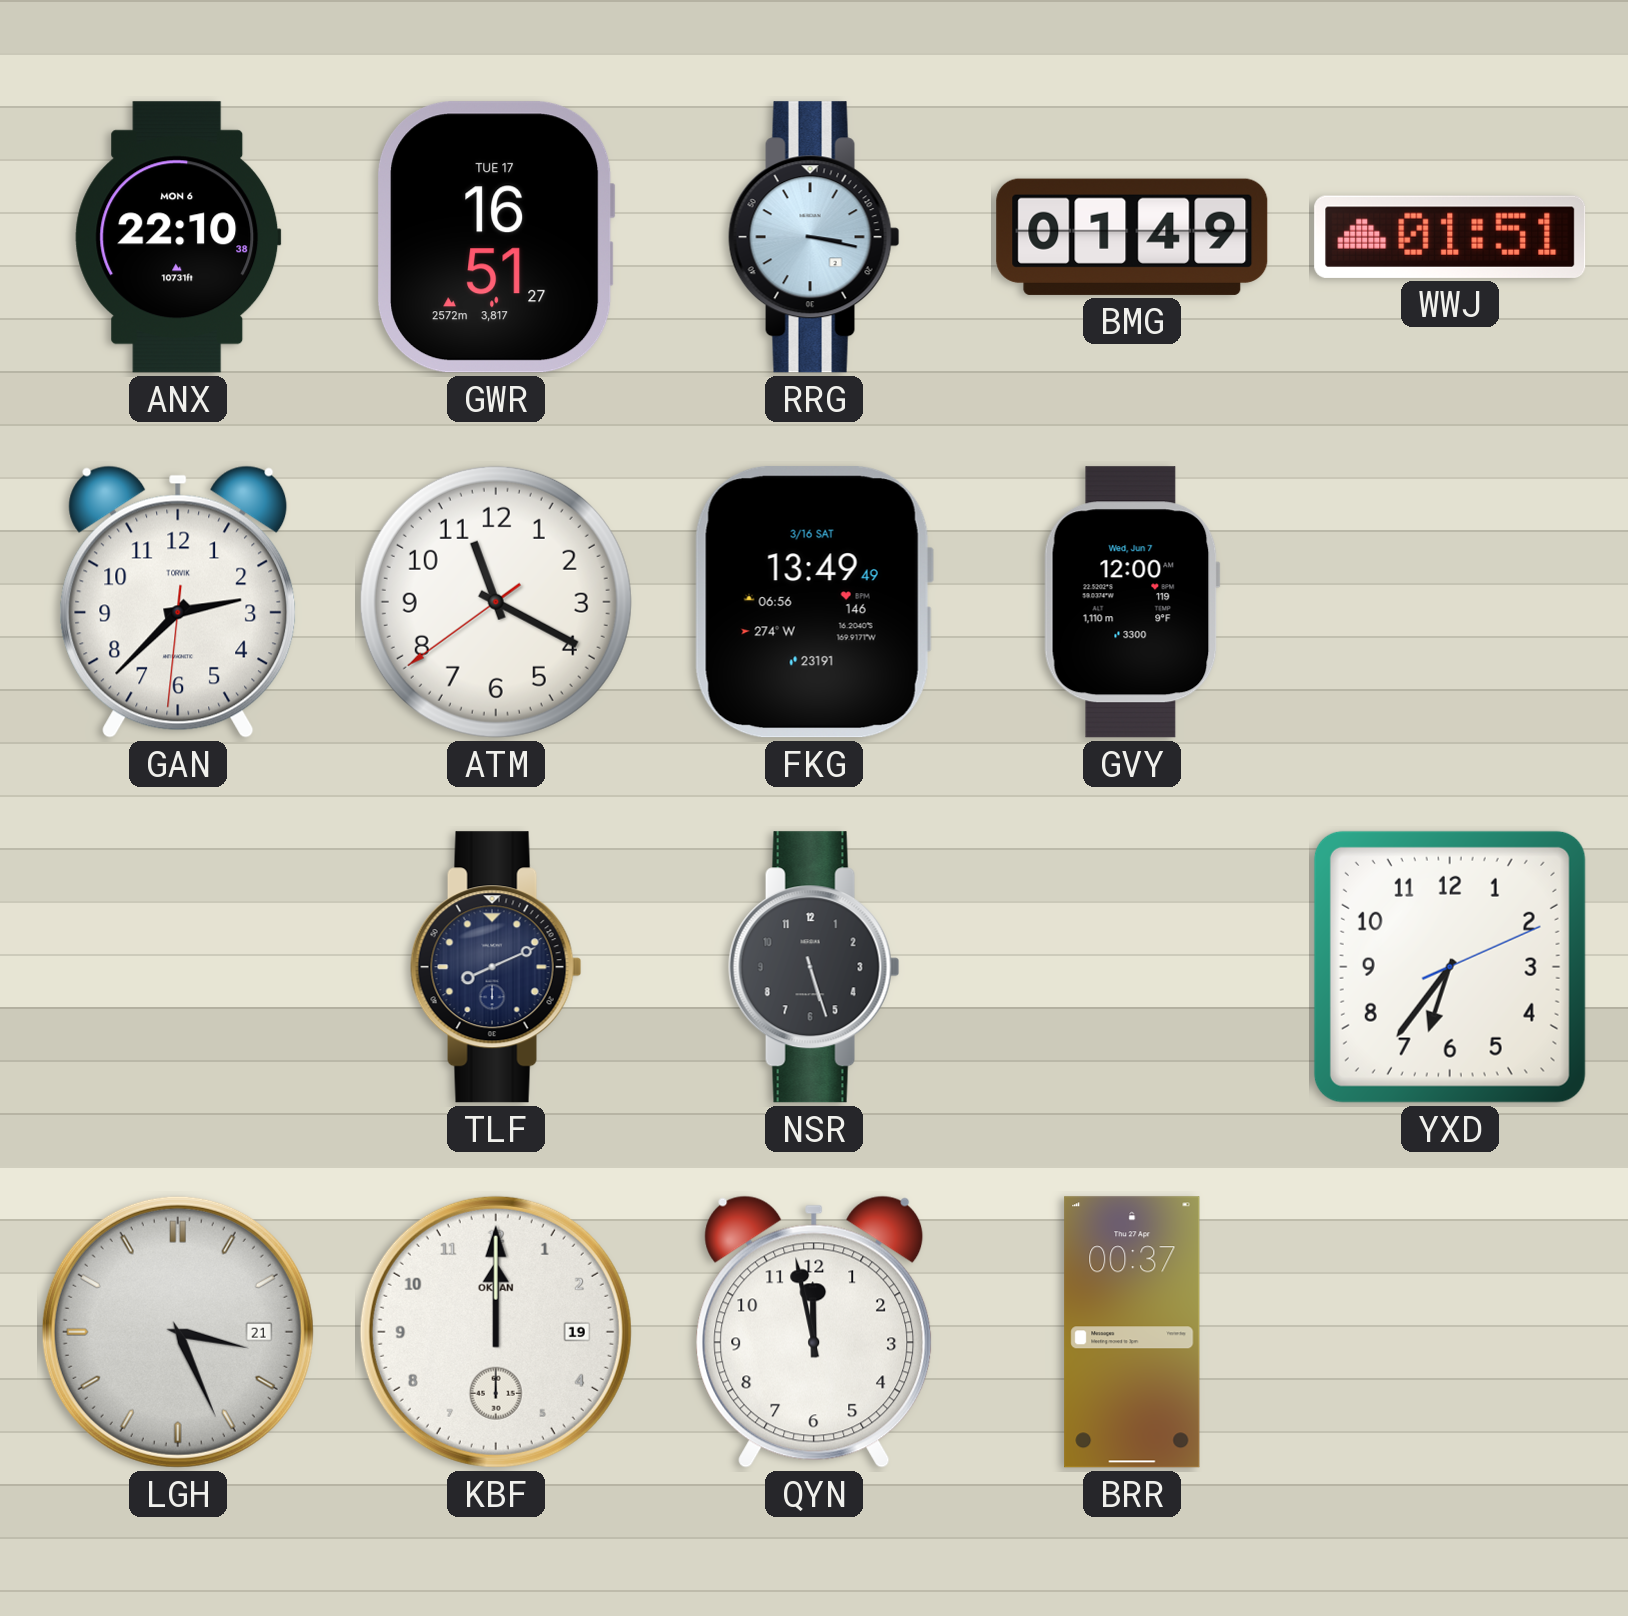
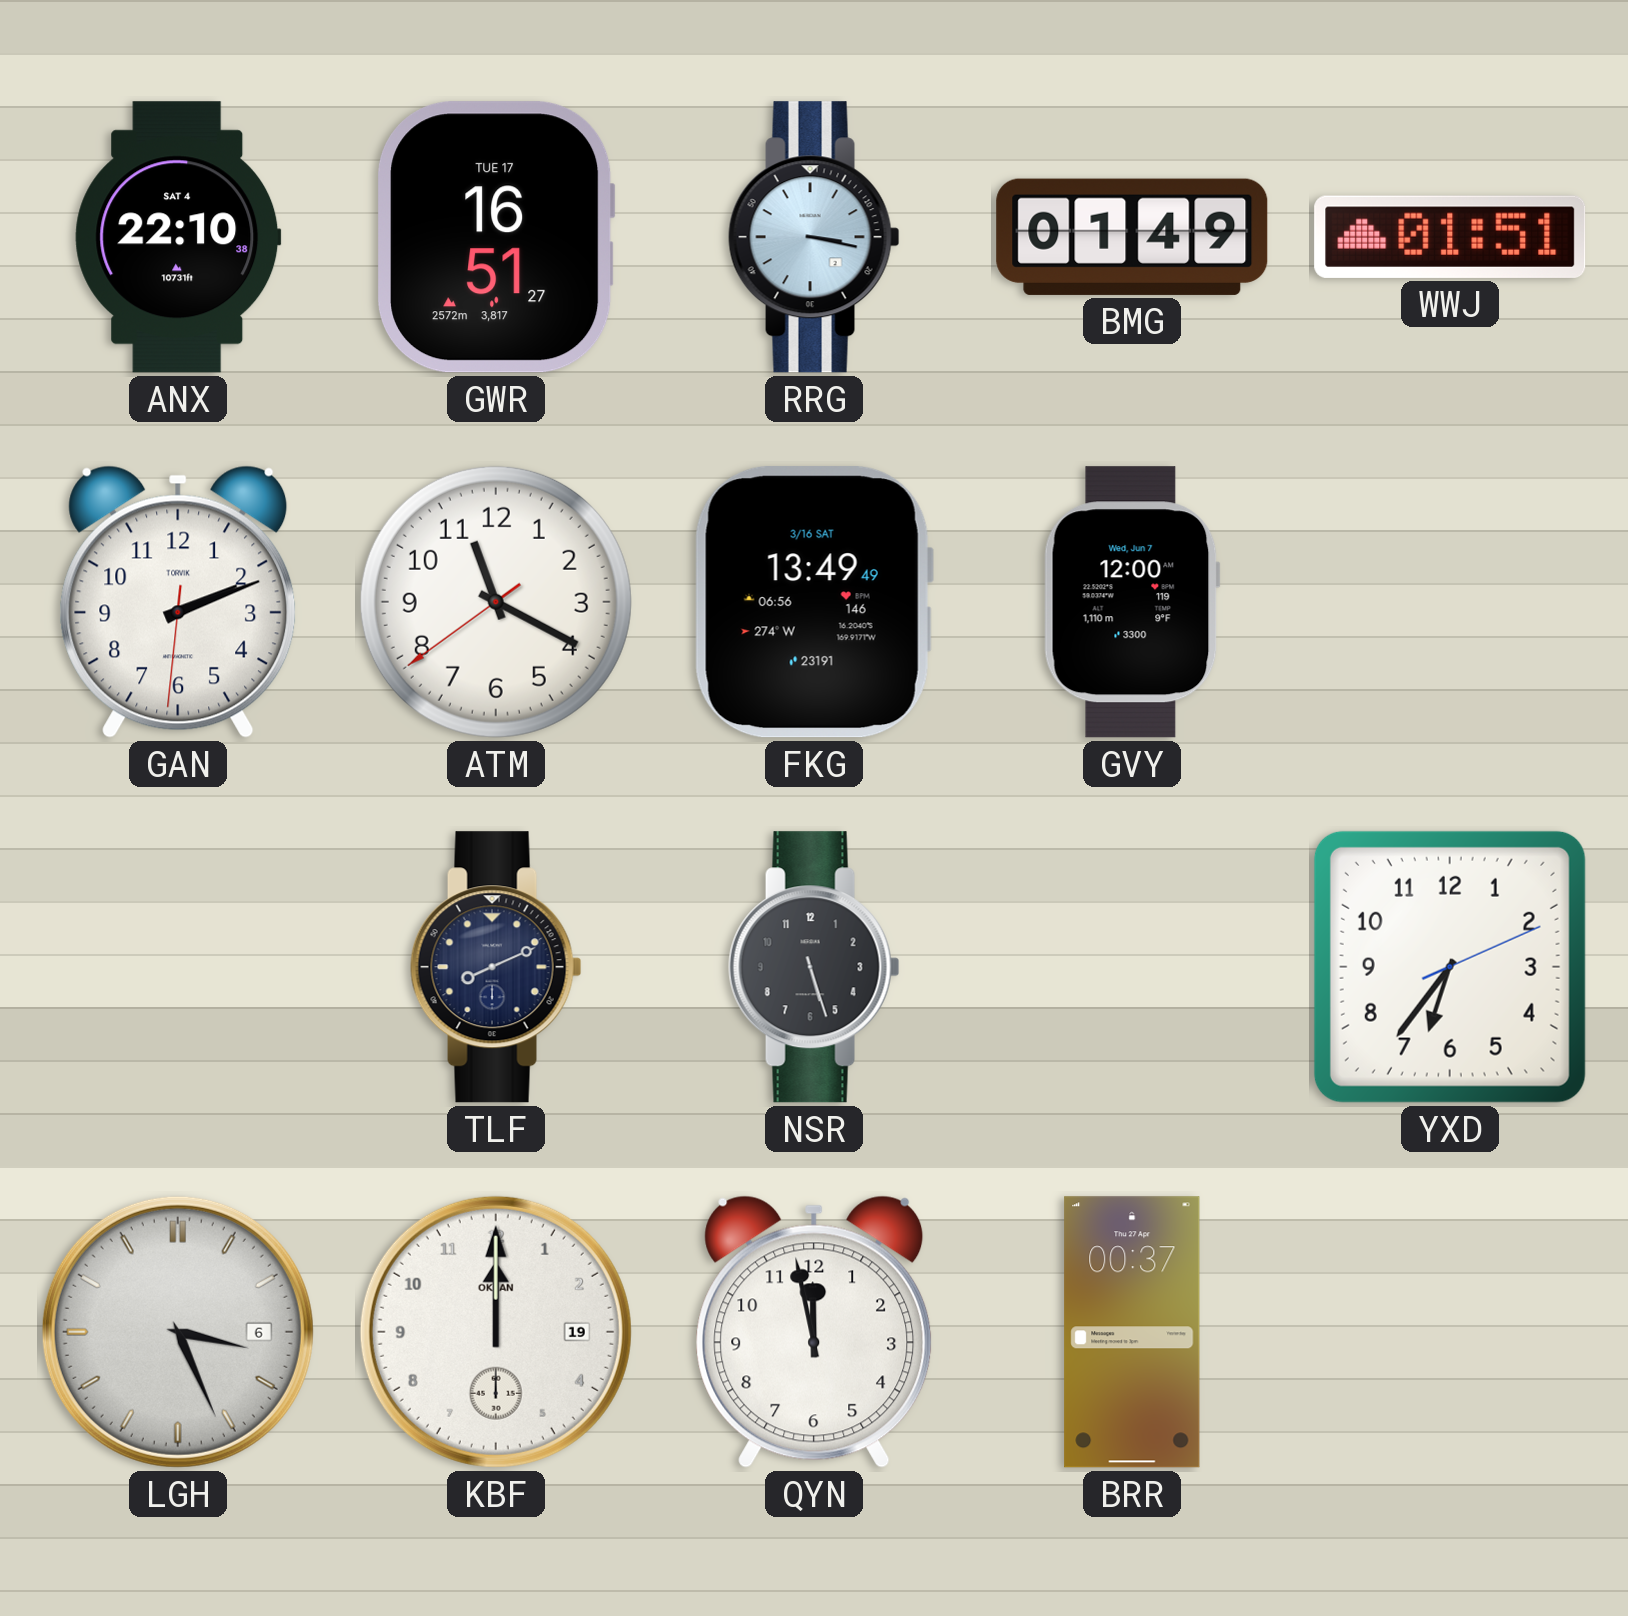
ANX date: MON 6 -> SAT 4
GAN: 2:37 -> 2:11
LGH date: 21 -> 6
